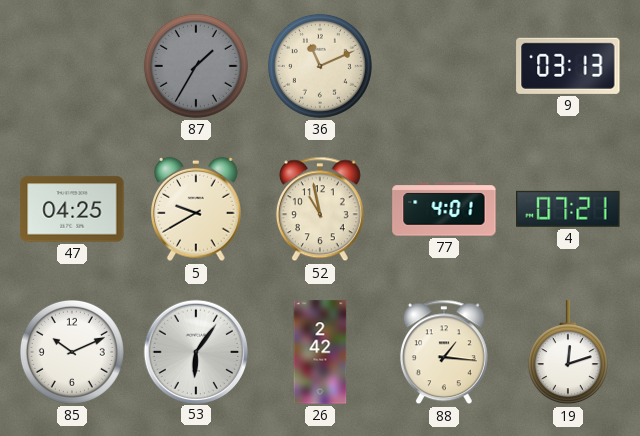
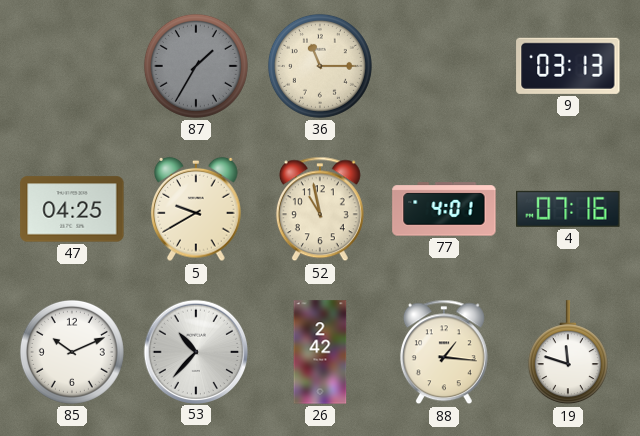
36: 11:11 -> 11:15
4: 07:21 -> 07:16
53: 6:06 -> 10:37
19: 12:12 -> 11:48
